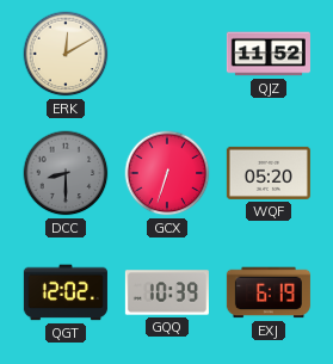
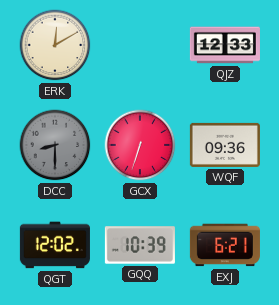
QJZ: 11:52 -> 12:33
WQF: 05:20 -> 09:36
EXJ: 6:19 -> 6:21
